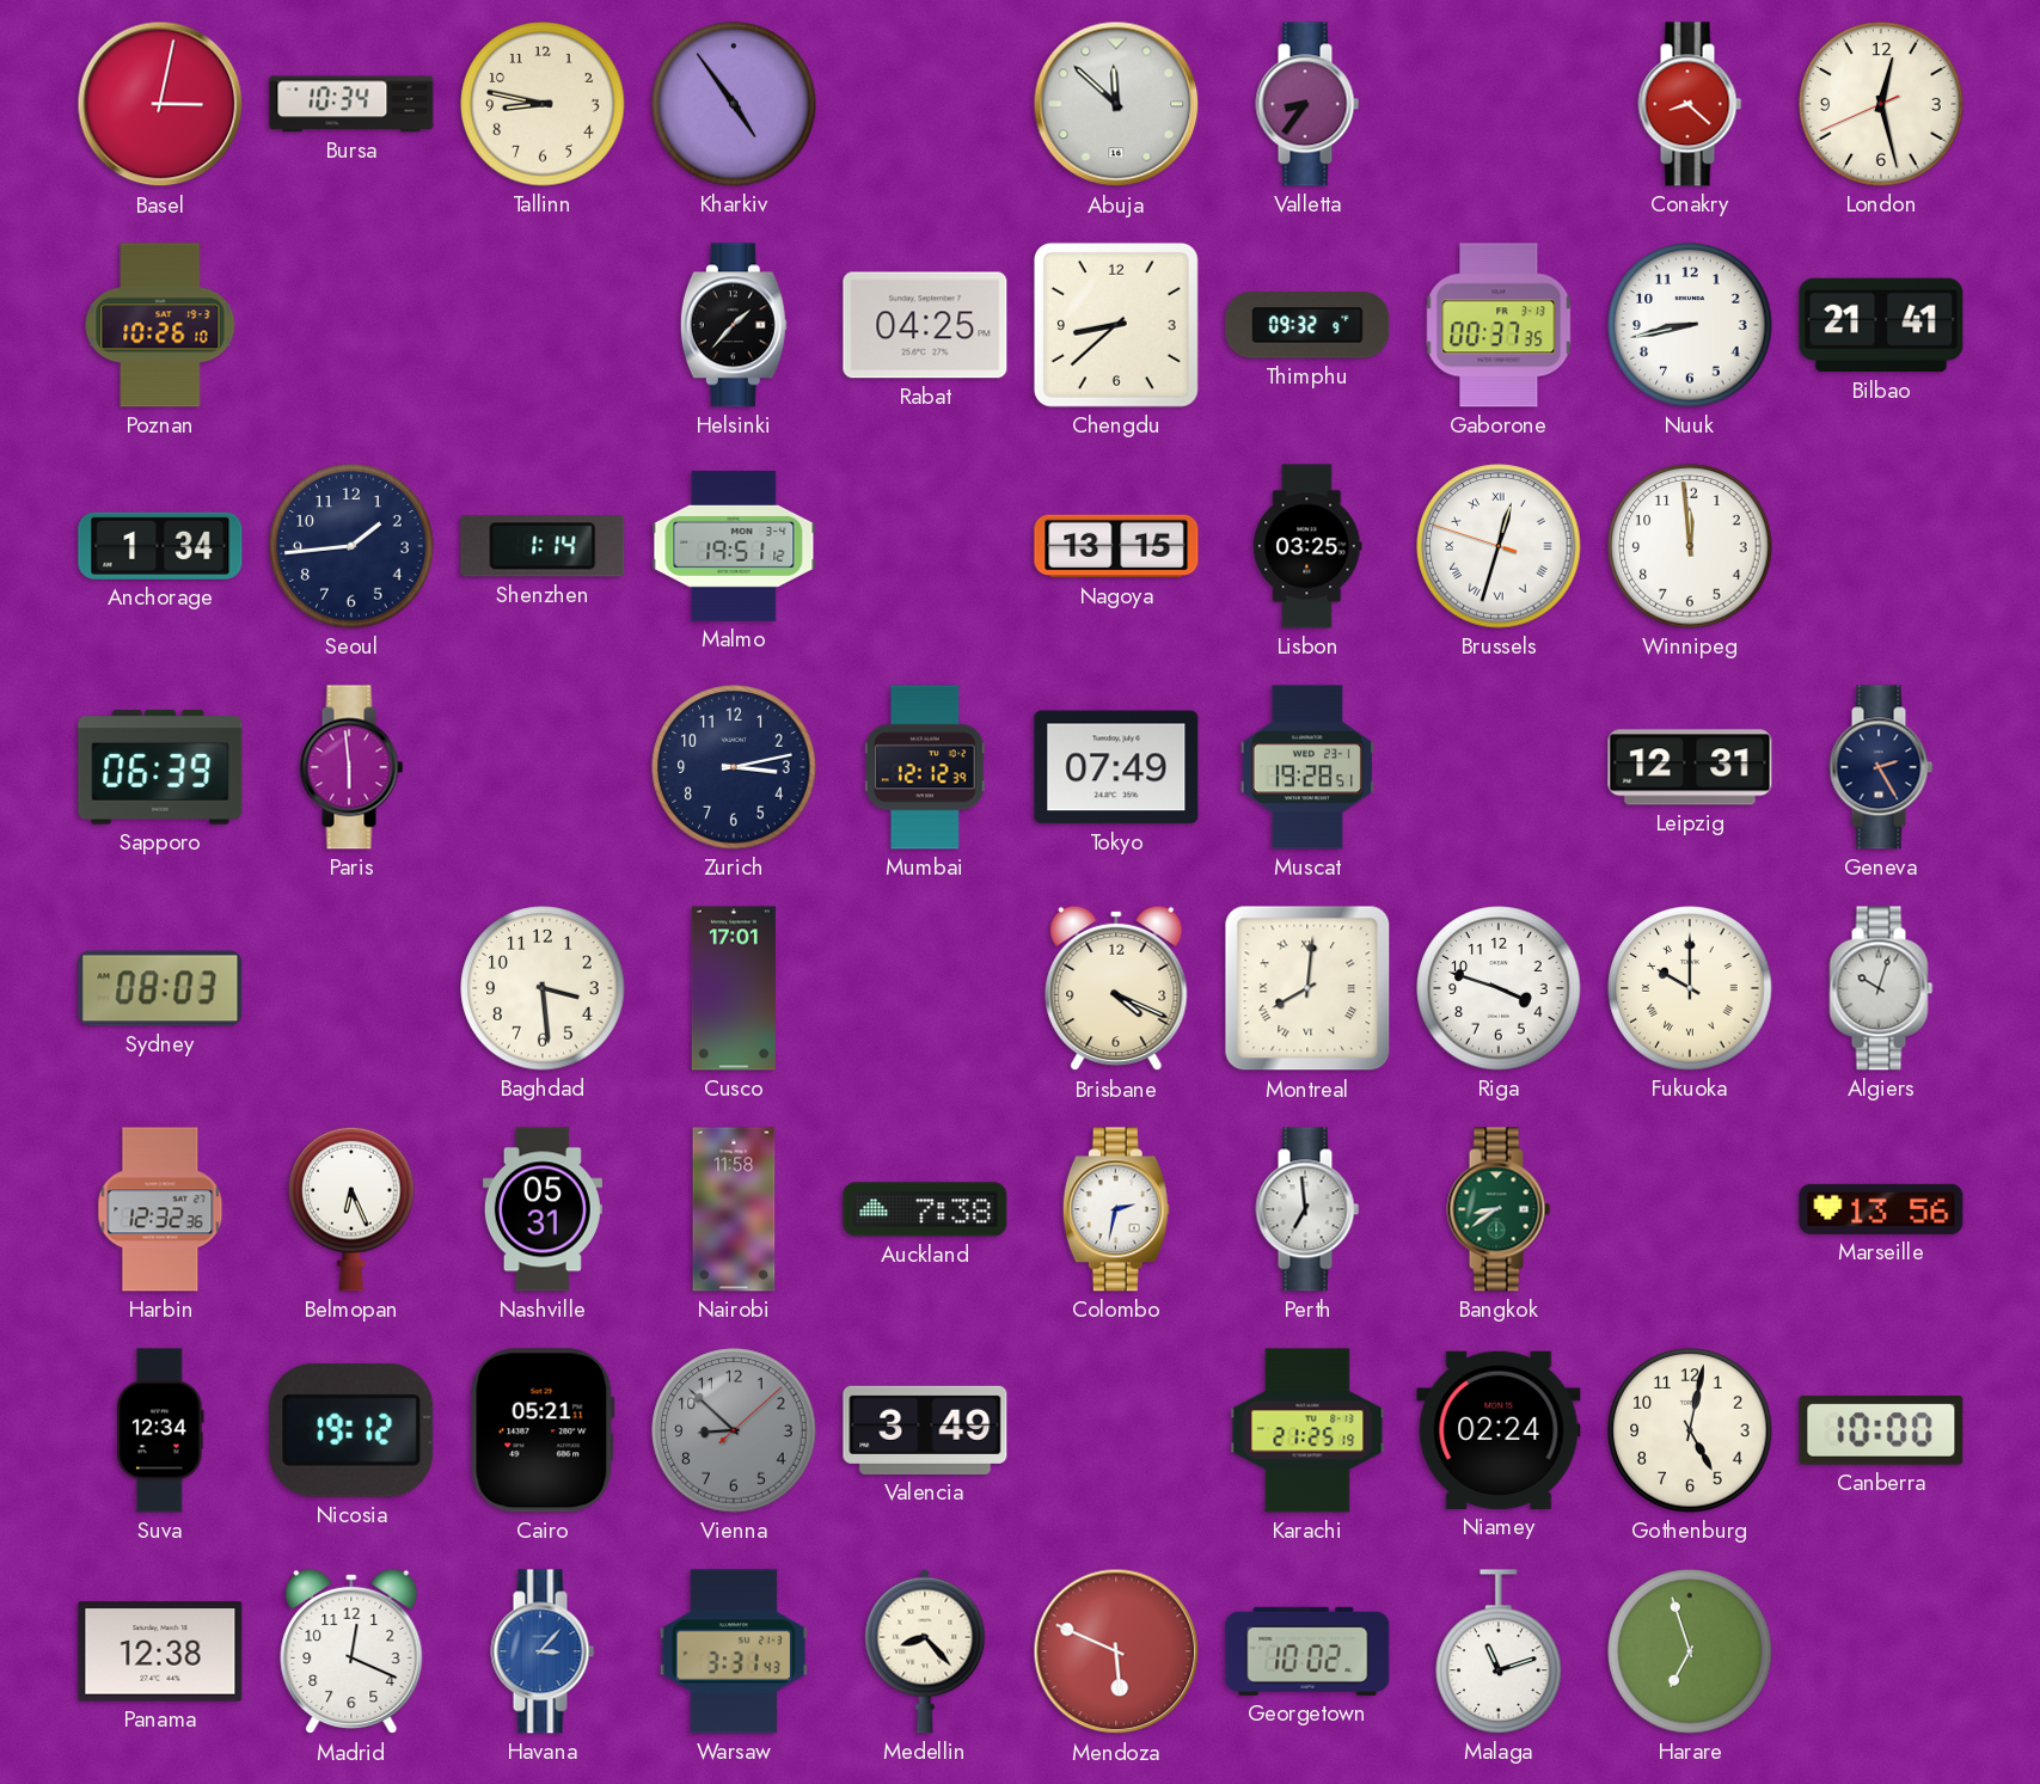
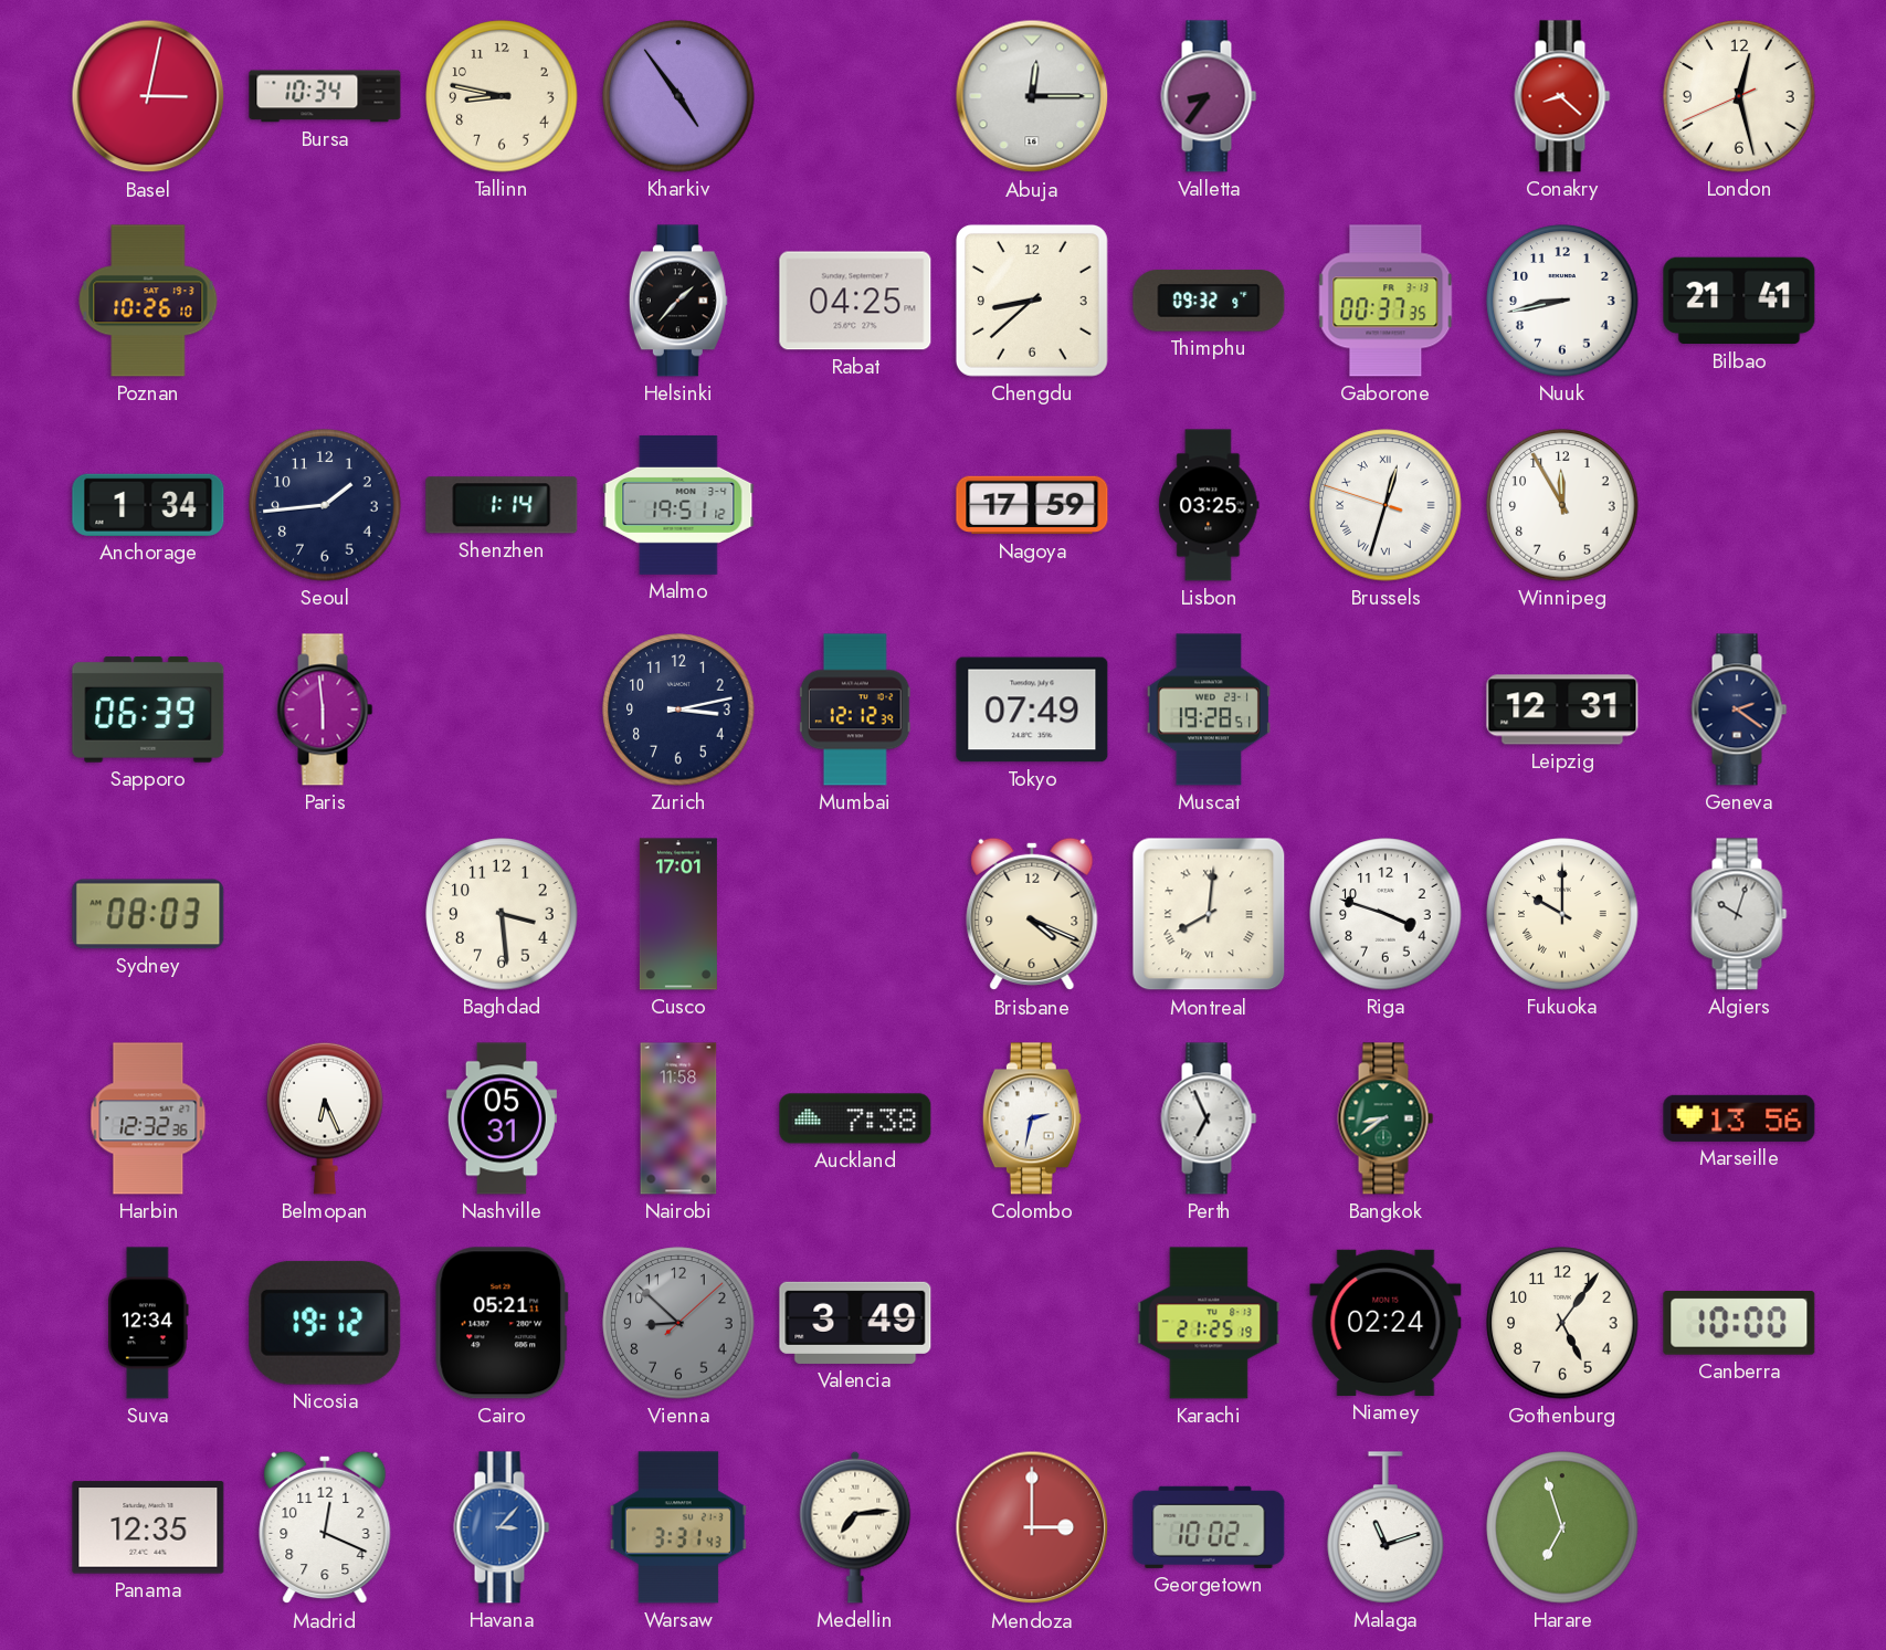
Abuja: 11:52 -> 12:15
Nagoya: 13:15 -> 17:59
Winnipeg: 11:59 -> 11:55
Geneva: 2:25 -> 2:21
Perth: 6:59 -> 6:56
Gothenburg: 5:02 -> 5:06
Panama: 12:38 -> 12:35
Medellin: 8:23 -> 7:14
Mendoza: 5:49 -> 3:00
